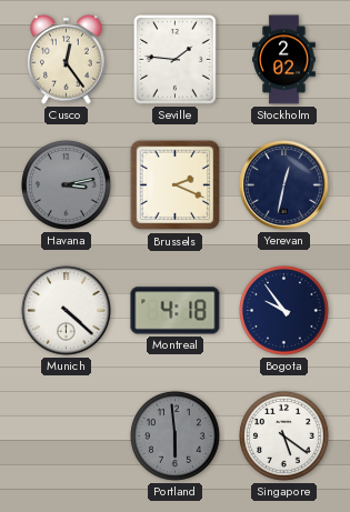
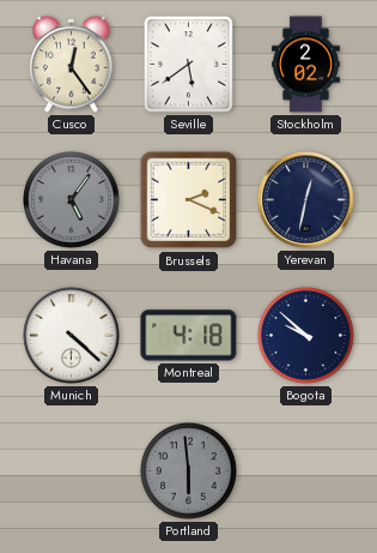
Seville: 1:46 -> 5:39
Havana: 3:13 -> 5:06
Bogota: 9:54 -> 9:52
Singapore: 5:21 -> none
